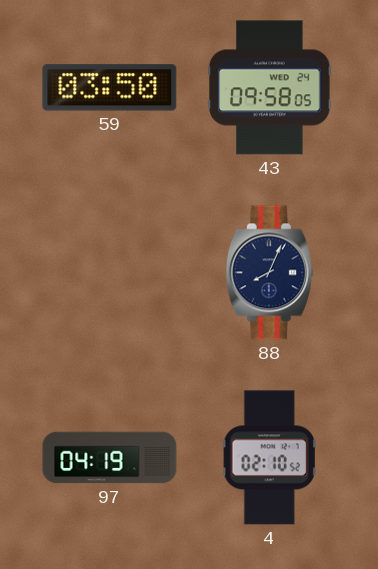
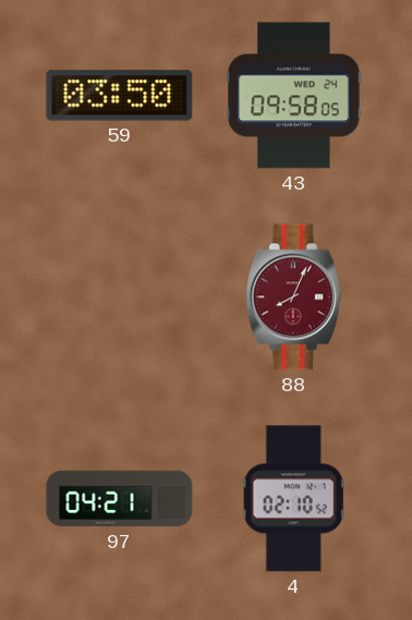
88 dial: navy -> burgundy
97: 04:19 -> 04:21
